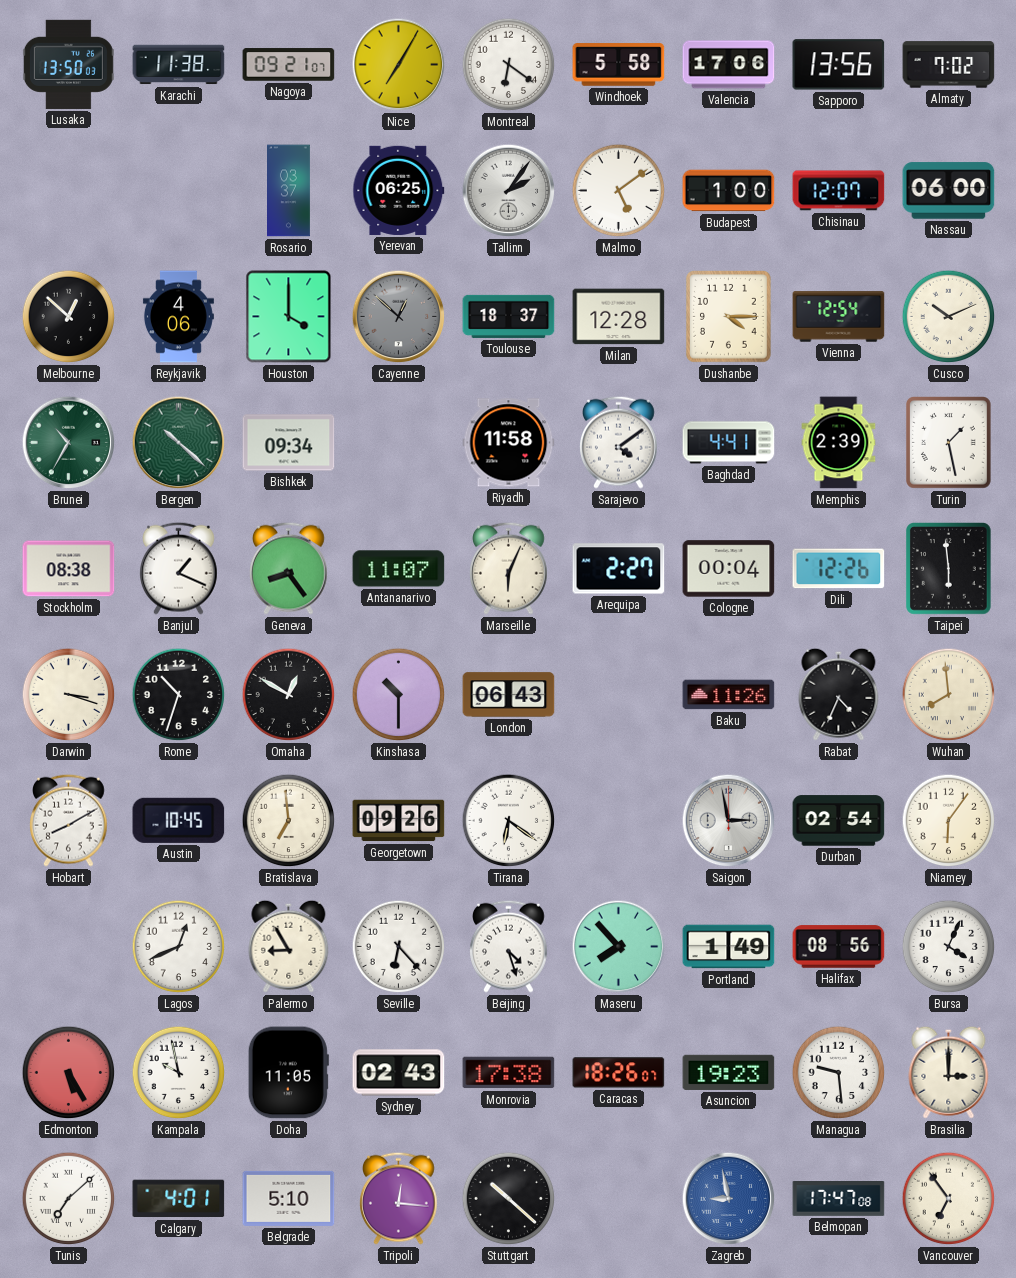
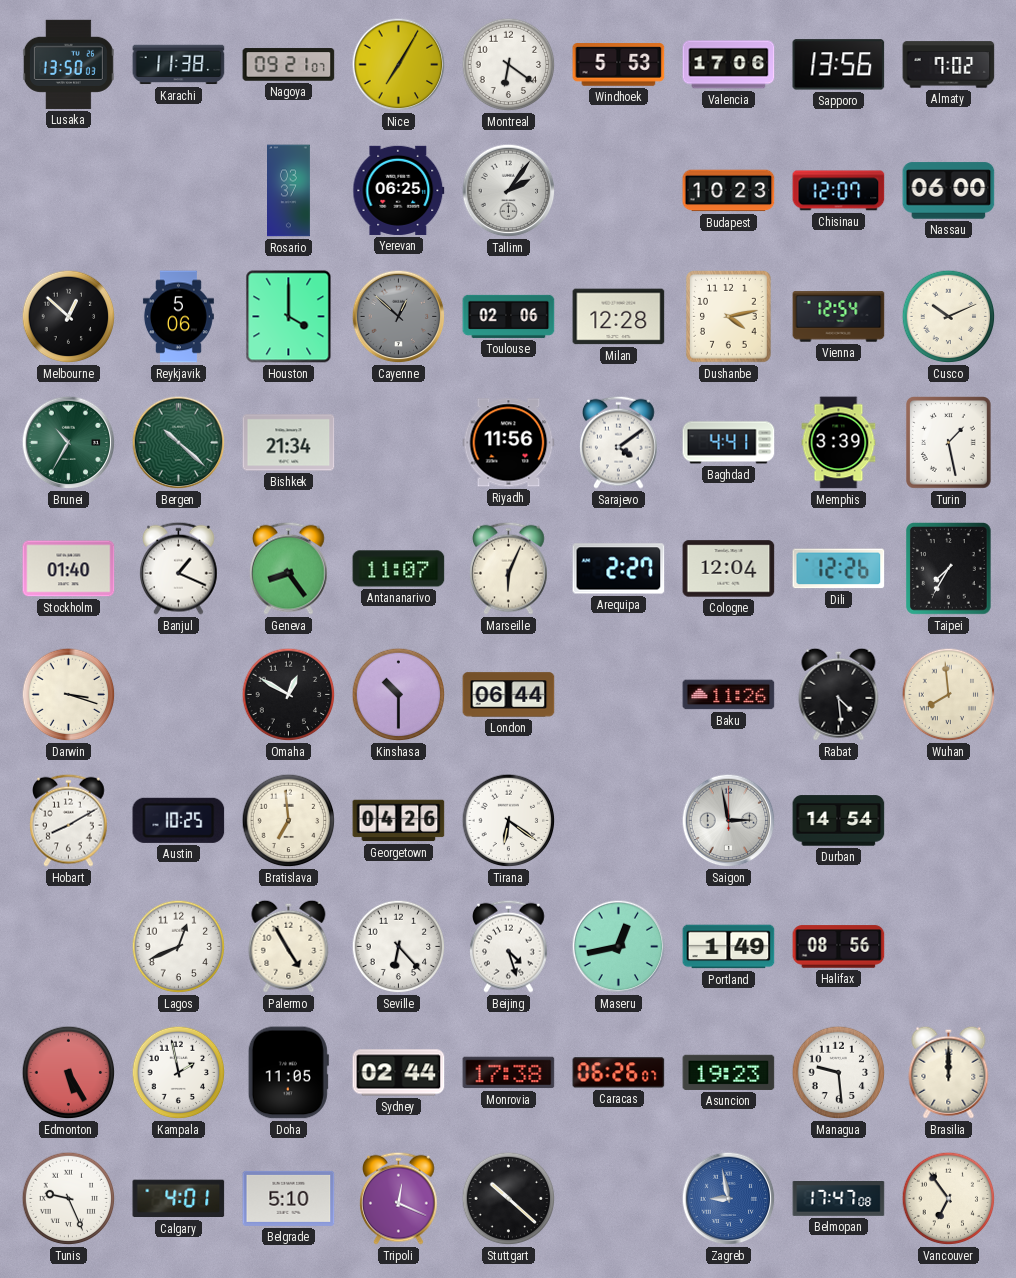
Windhoek: 5:58 -> 5:53
Malmo: 5:09 -> none
Budapest: 1:00 -> 10:23
Reykjavik: 4:06 -> 5:06
Toulouse: 18:37 -> 02:06
Dushanbe: 4:15 -> 4:13
Bishkek: 09:34 -> 21:34
Riyadh: 11:58 -> 11:56
Memphis: 2:39 -> 3:39
Stockholm: 08:38 -> 01:40
Cologne: 00:04 -> 12:04
Taipei: 5:59 -> 7:35
Rome: 10:33 -> none
London: 06:43 -> 06:44
Rabat: 4:34 -> 4:29
Austin: 10:45 -> 10:25
Georgetown: 09:26 -> 04:26
Durban: 02:54 -> 14:54
Niamey: 6:06 -> none
Palermo: 8:55 -> 4:55
Maseru: 7:53 -> 12:43
Bursa: 4:04 -> none
Kampala: 9:58 -> 1:58
Sydney: 02:43 -> 02:44
Caracas: 18:26 -> 06:26
Brasilia: 3:00 -> 12:00
Tunis: 7:08 -> 9:26
Tripoli: 12:16 -> 12:19
